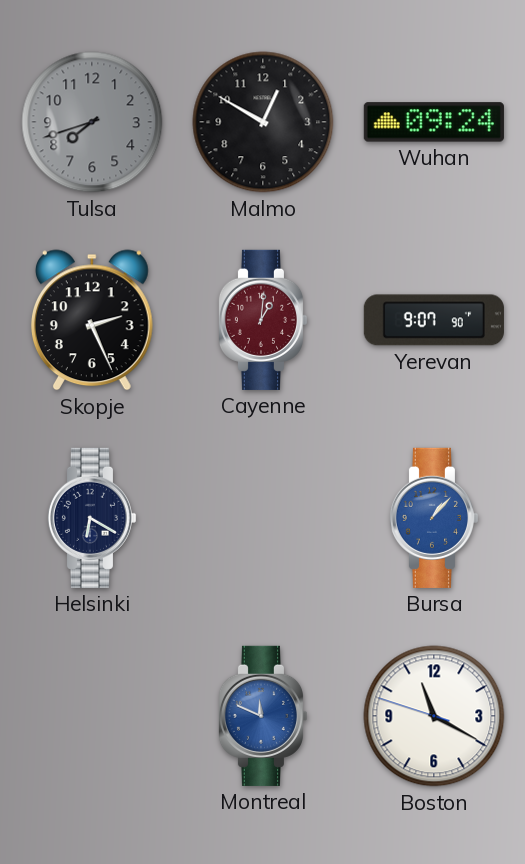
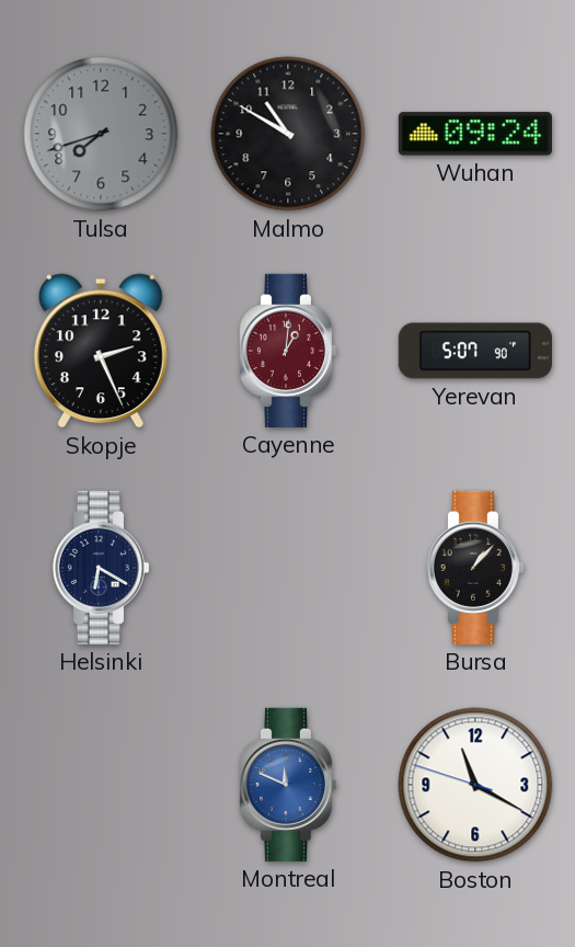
Malmo: 12:50 -> 10:50
Yerevan: 9:07 -> 5:07
Bursa dial: blue -> black
